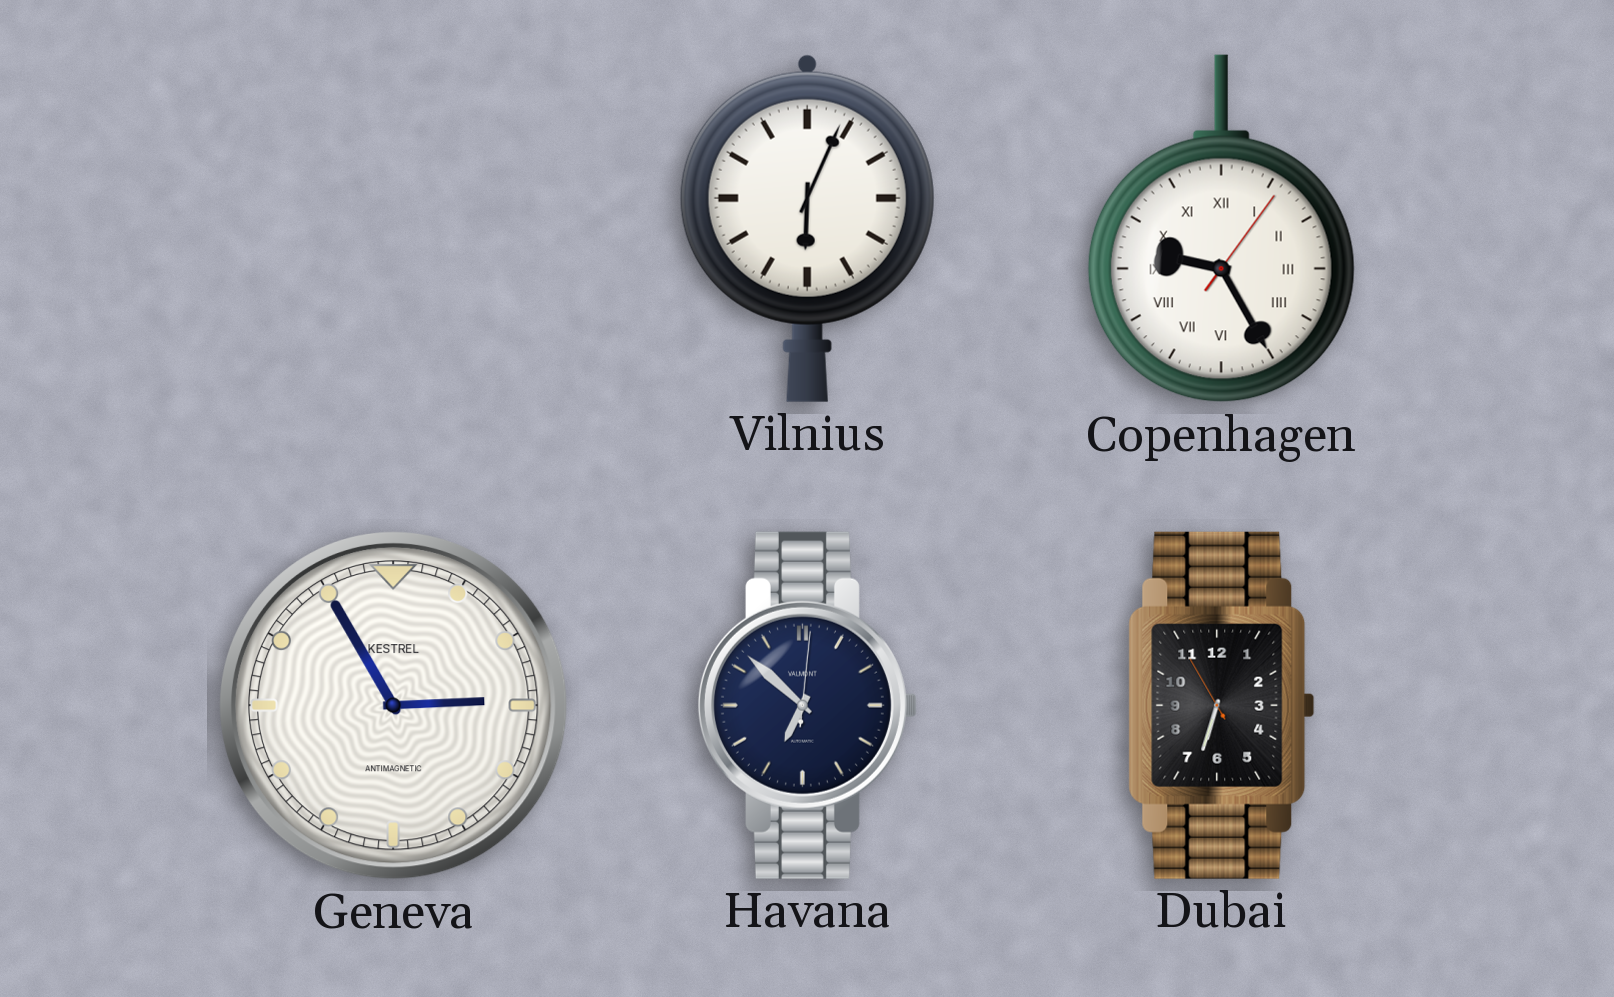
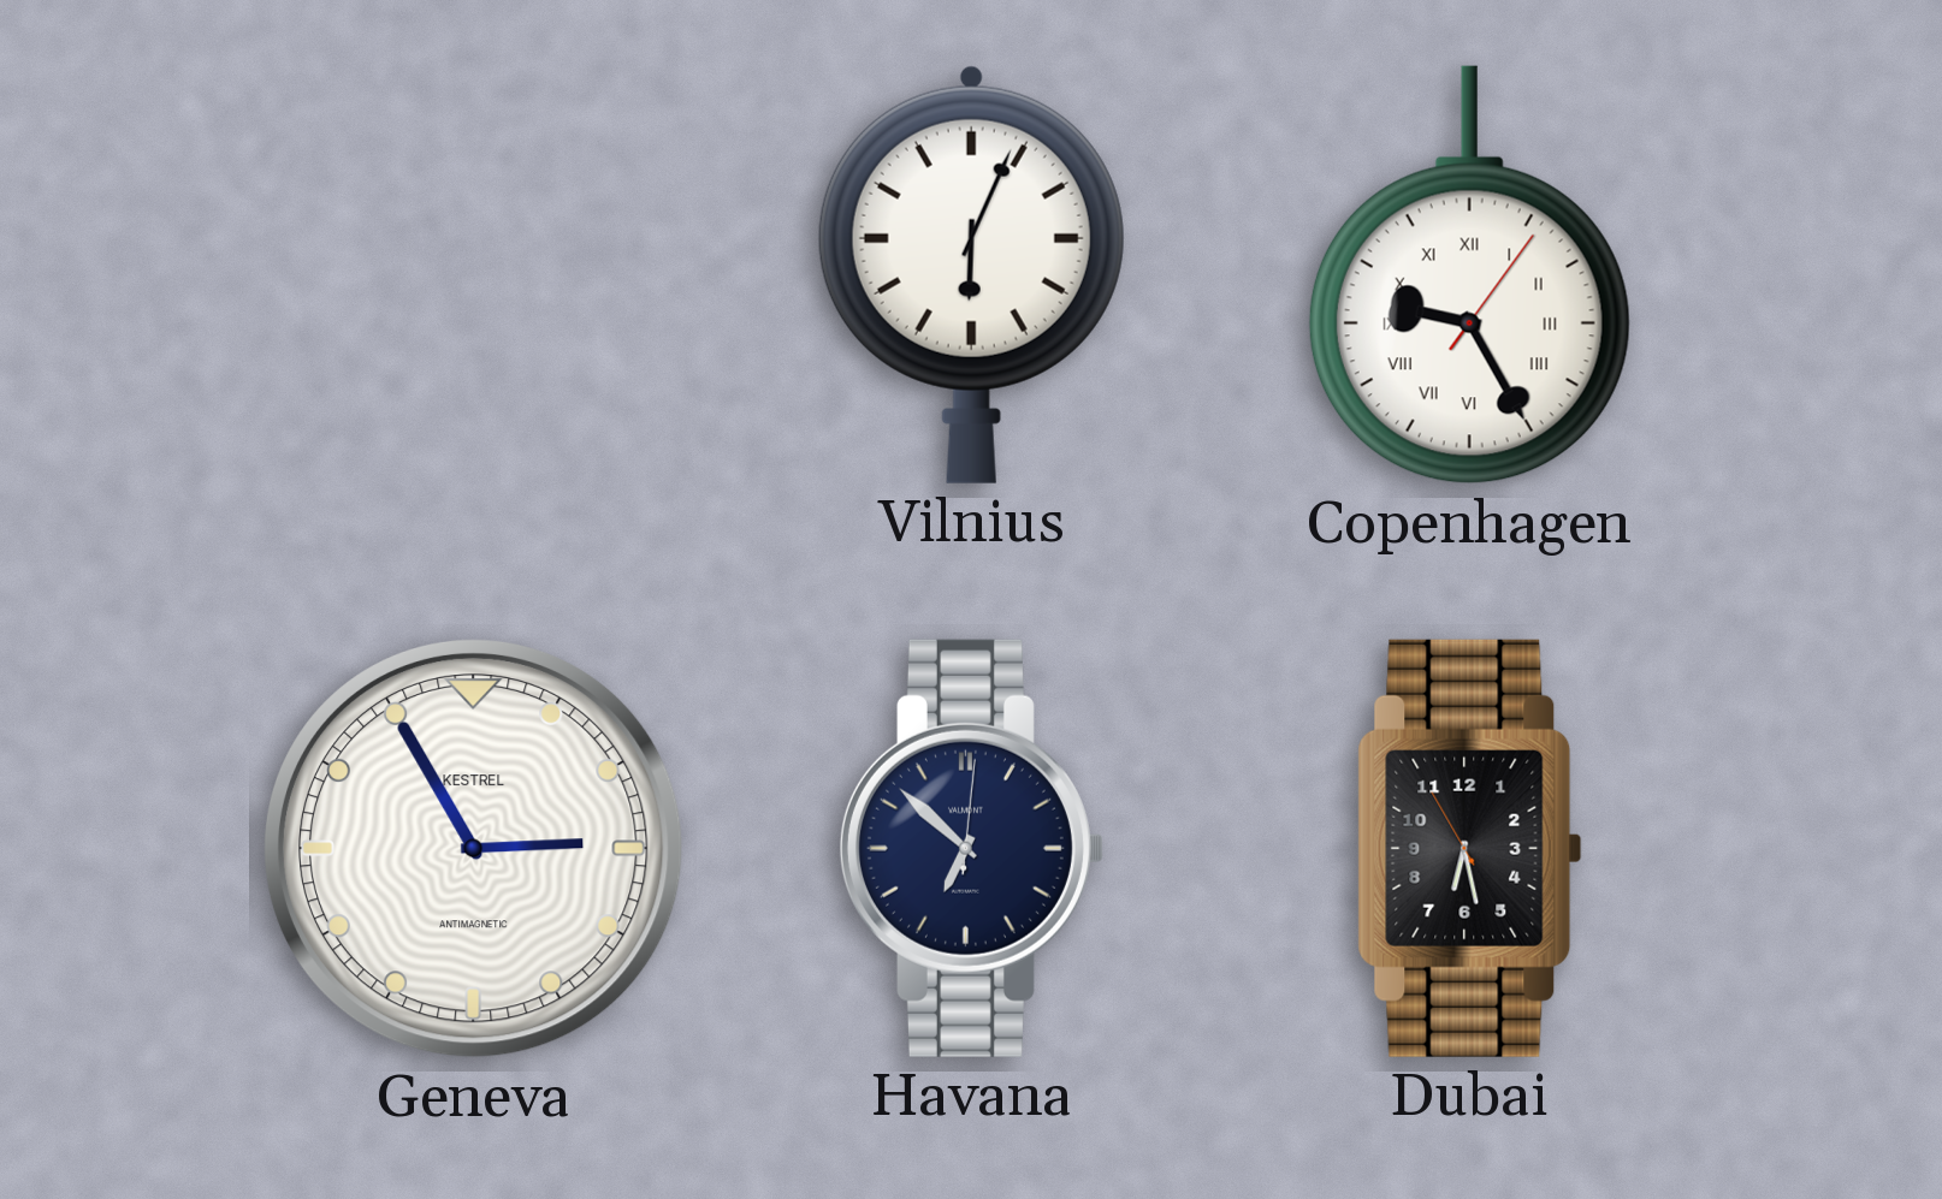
Dubai: 6:32 -> 6:27
